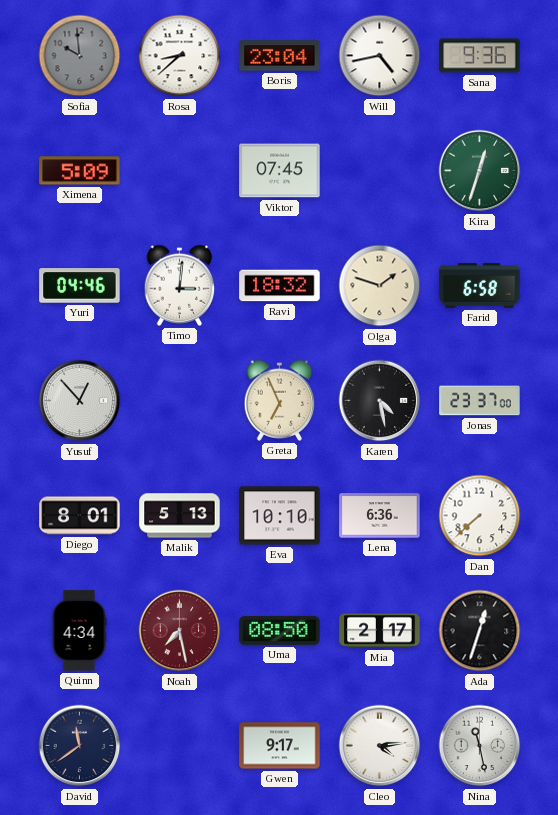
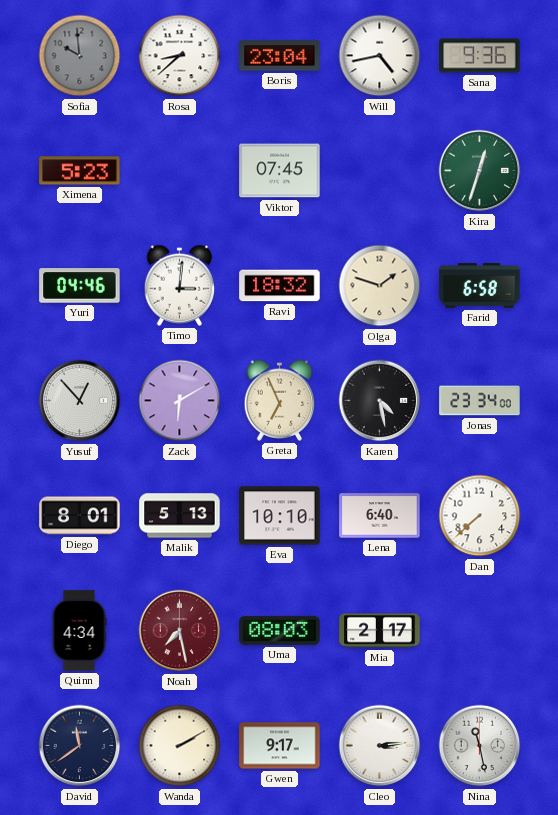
Ximena: 5:09 -> 5:23
Zack: none -> 6:10
Jonas: 23:37 -> 23:34
Lena: 6:36 -> 6:40
Uma: 08:50 -> 08:03
Ada: 12:33 -> none
Wanda: none -> 2:10
Cleo: 4:14 -> 3:14
